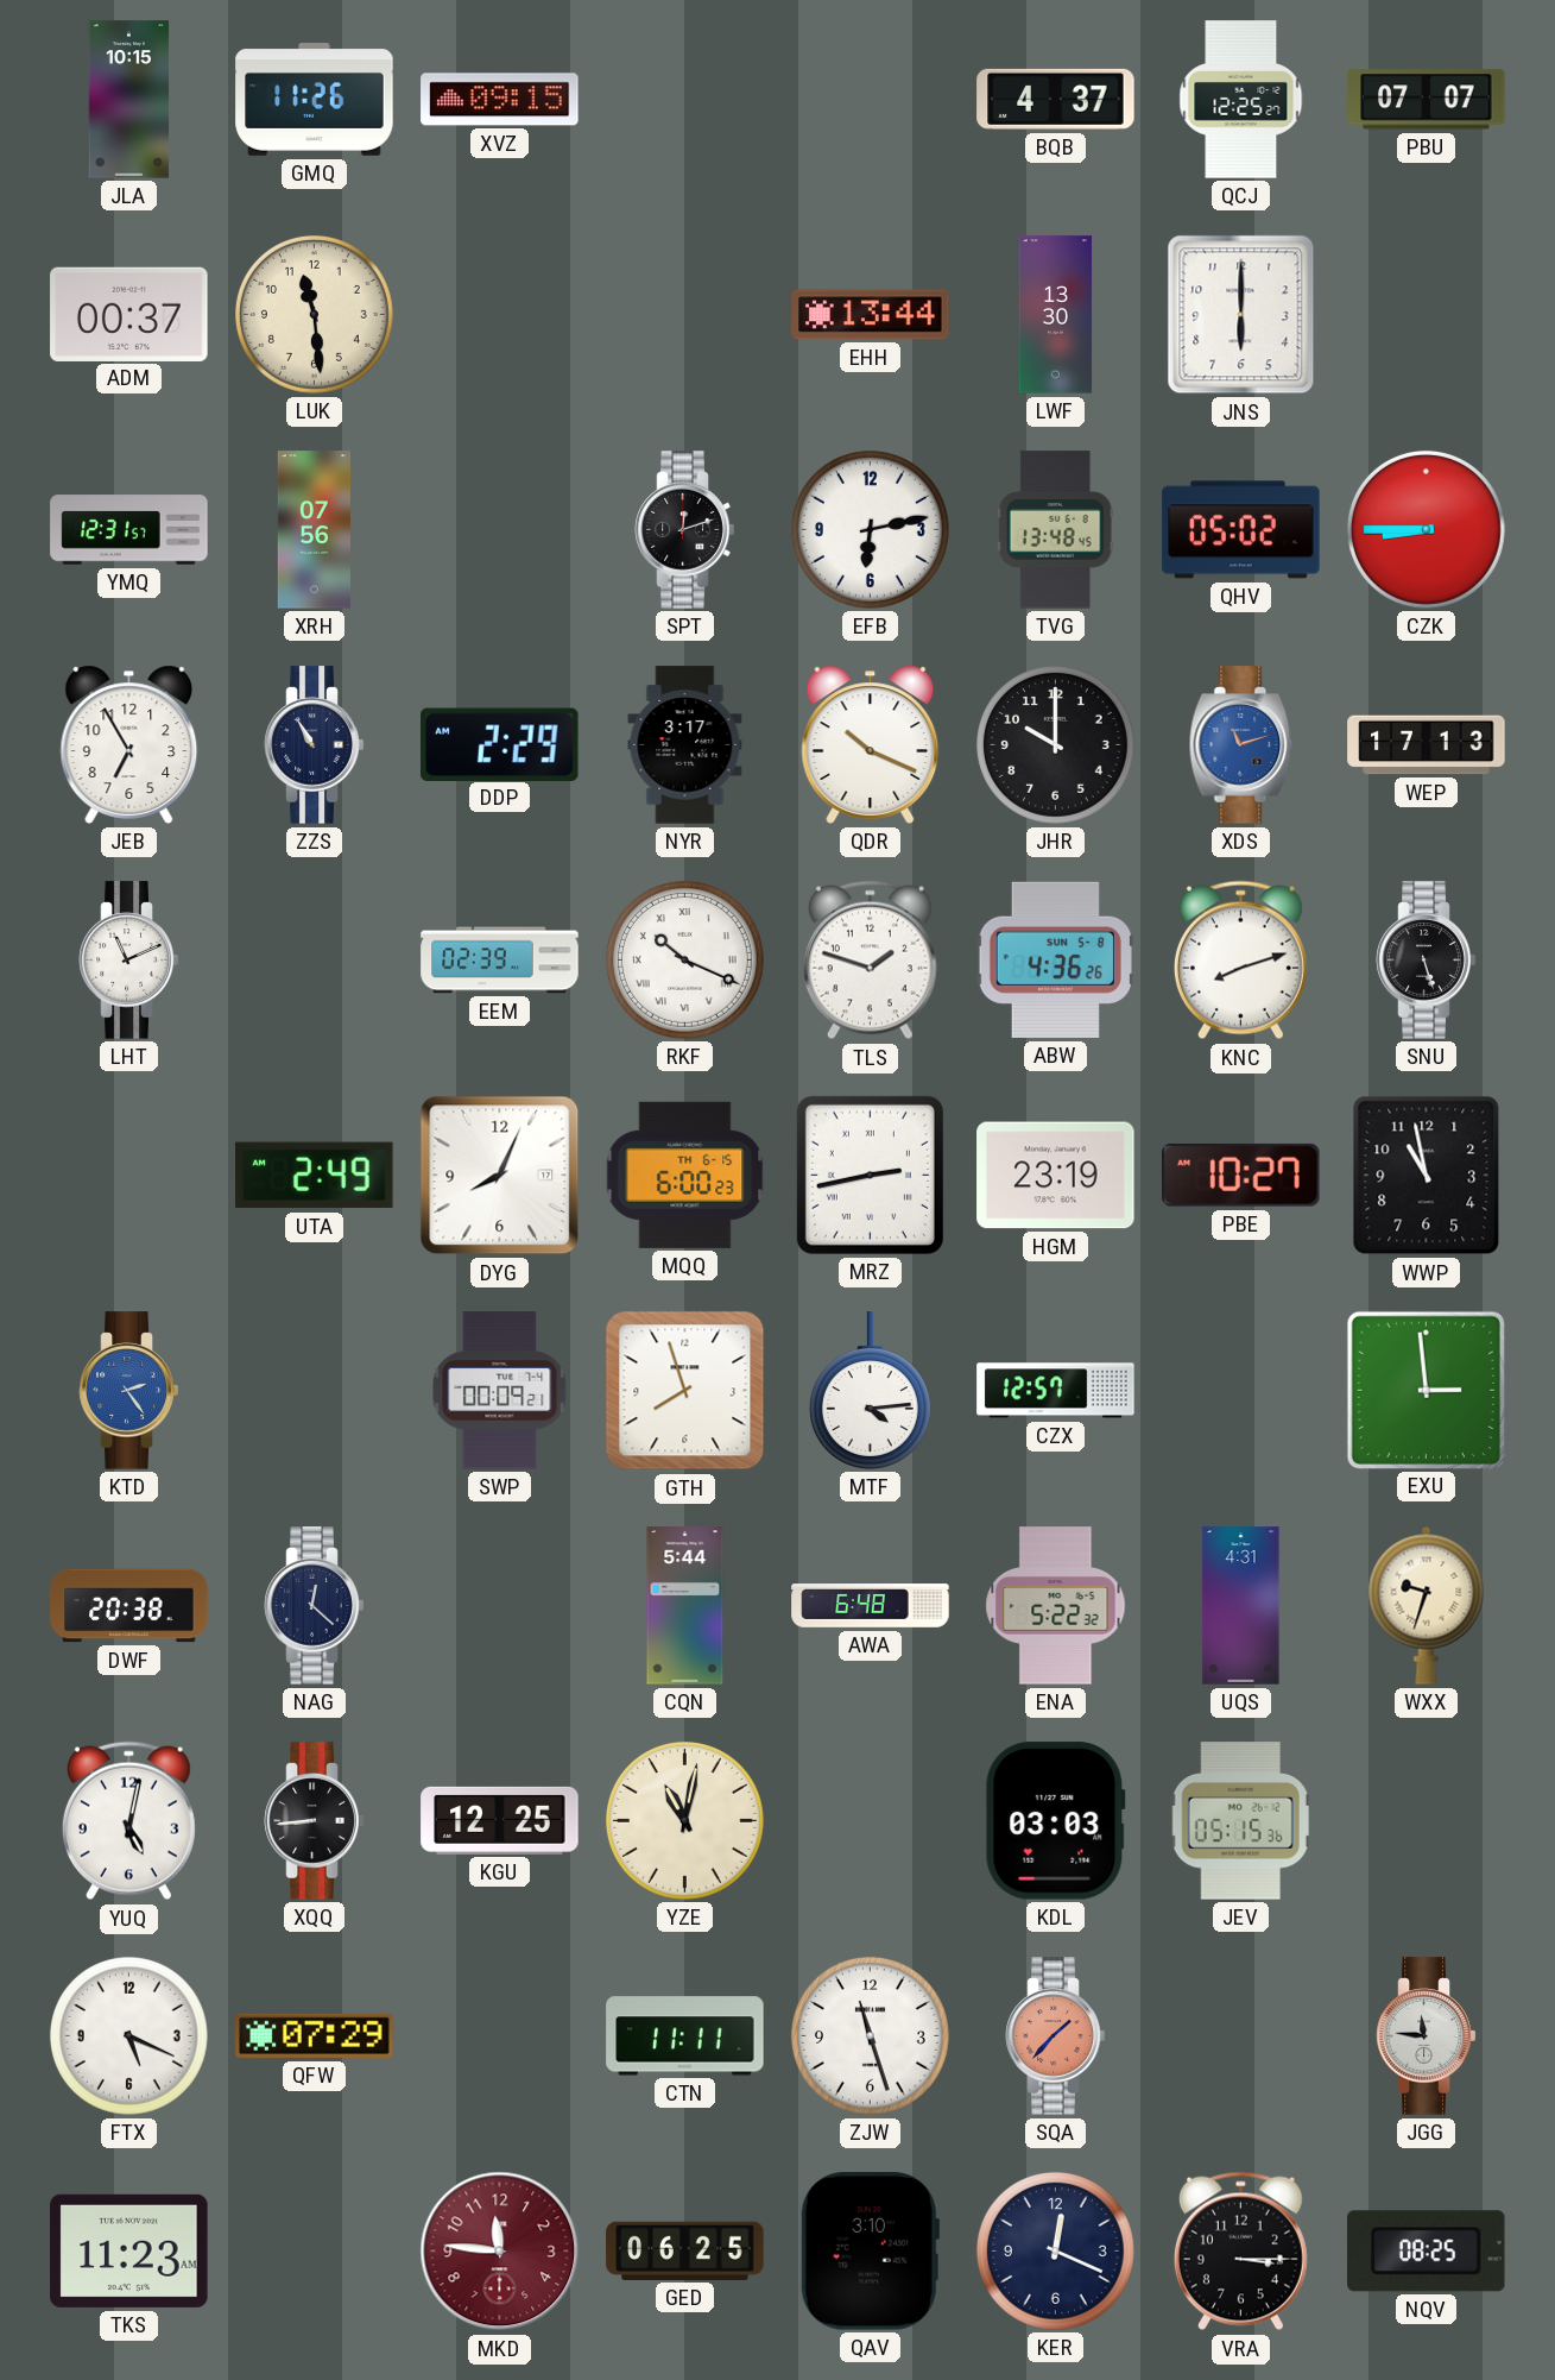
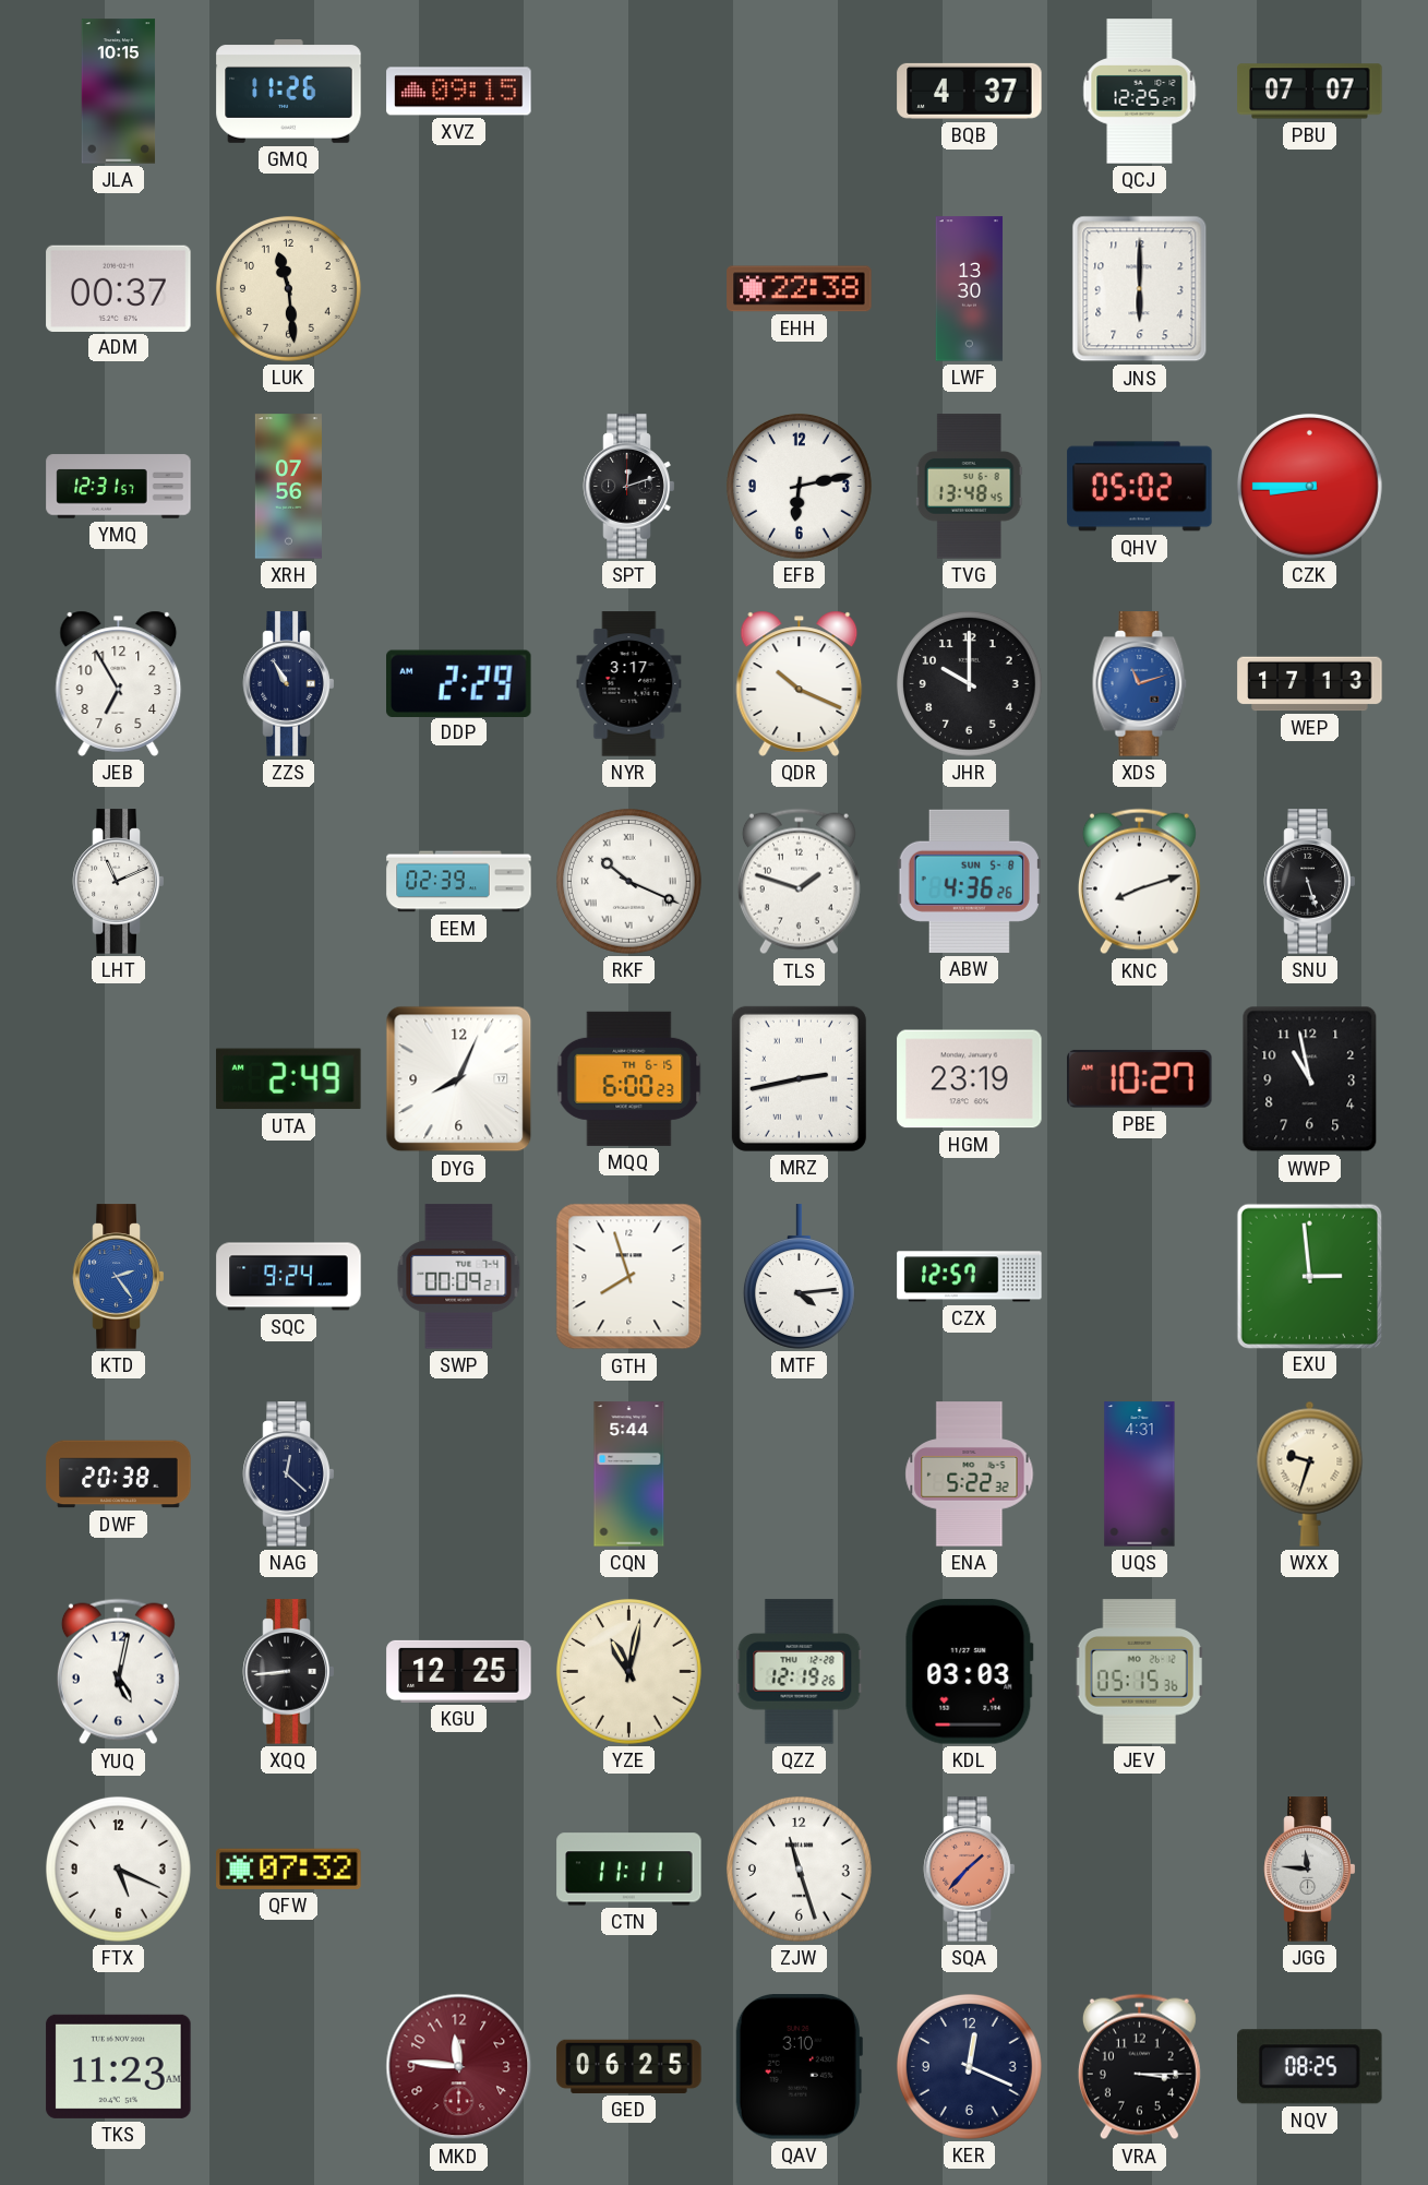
EHH: 13:44 -> 22:38
SQC: none -> 9:24
AWA: 6:48 -> none
QZZ: none -> 12:19
QFW: 07:29 -> 07:32
